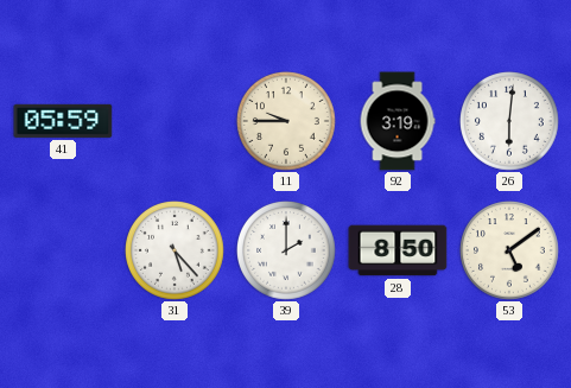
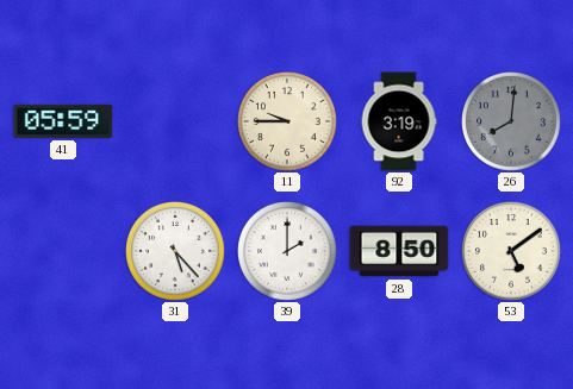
26: 6:01 -> 8:01
26 dial: white -> grey
